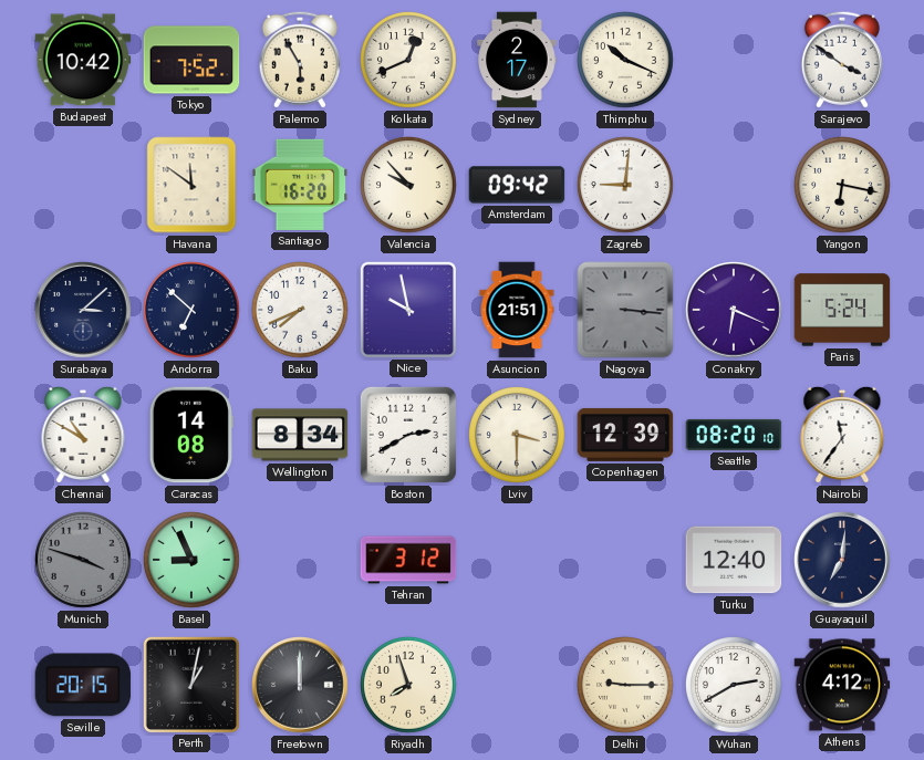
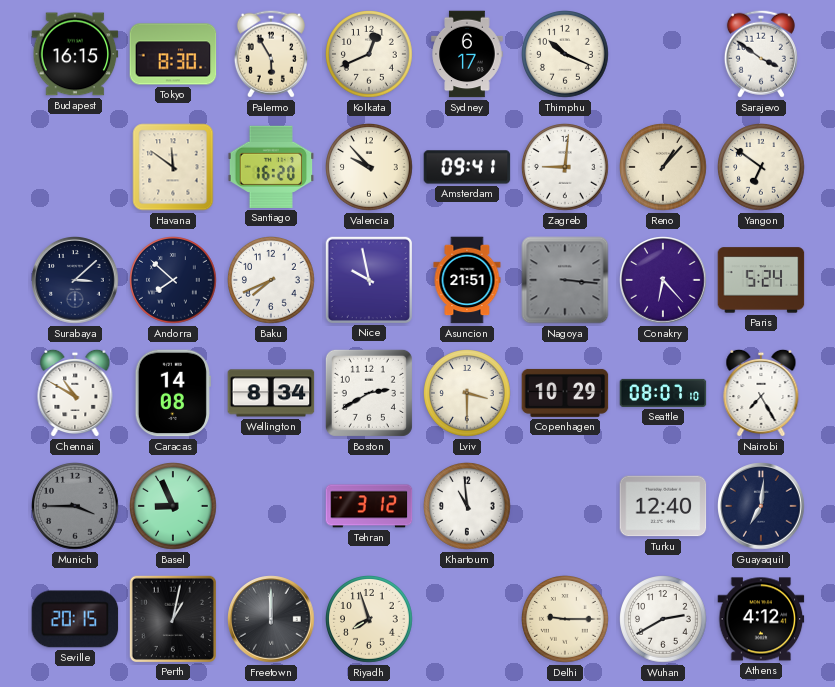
Budapest: 10:42 -> 16:15
Tokyo: 7:52 -> 8:30
Sydney: 2:17 -> 6:17
Amsterdam: 09:42 -> 09:41
Reno: none -> 1:07
Yangon: 6:17 -> 6:51
Andorra: 6:52 -> 7:52
Conakry: 6:19 -> 6:23
Copenhagen: 12:39 -> 10:29
Seattle: 08:20 -> 08:07
Nairobi: 11:36 -> 7:25
Munich: 3:48 -> 3:45
Khartoum: none -> 10:59
